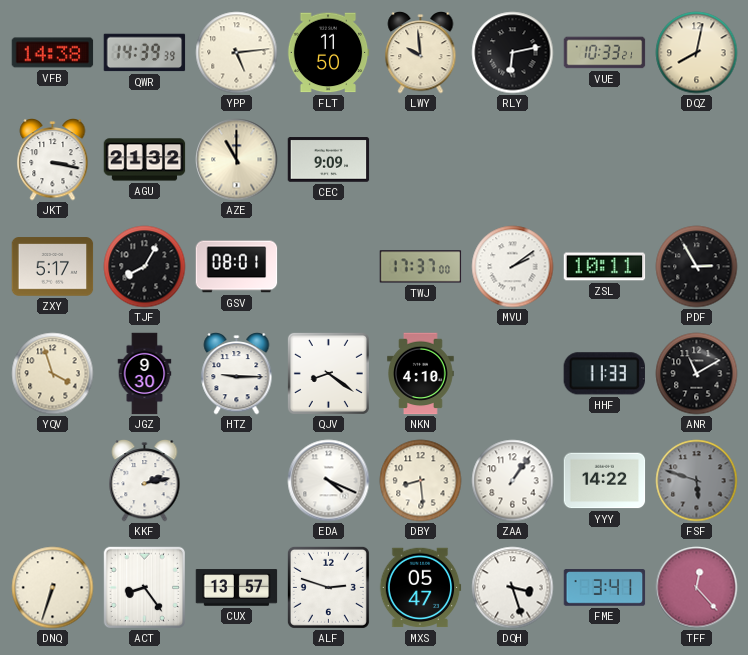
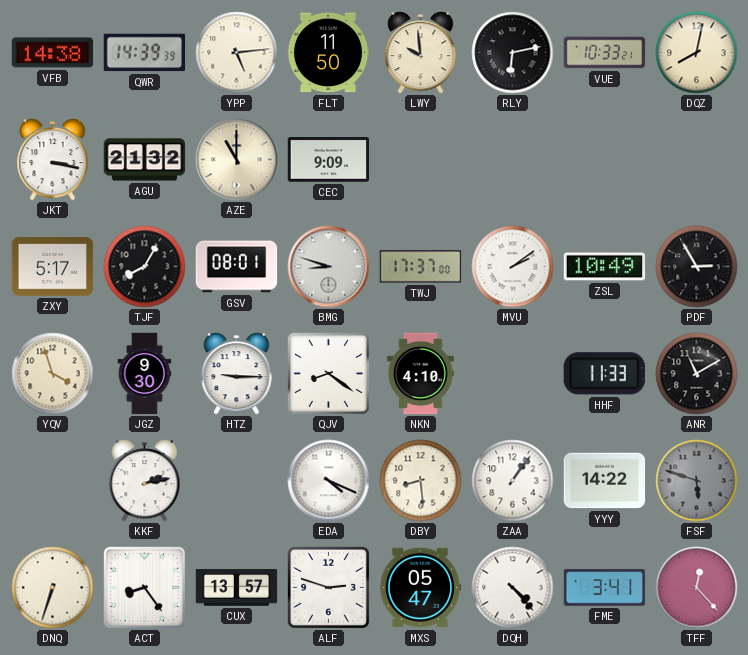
BMG: none -> 8:48
ZSL: 10:11 -> 10:49
DQH: 3:27 -> 4:23
